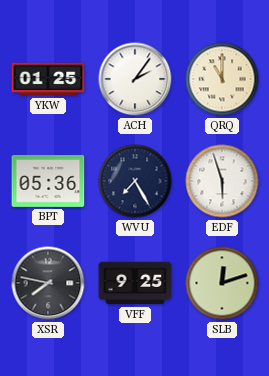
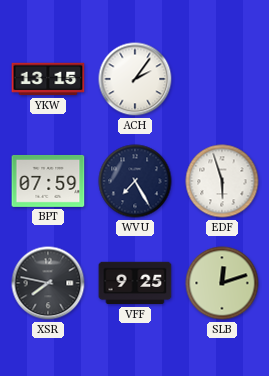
YKW: 01:25 -> 13:15
QRQ: 11:00 -> none
BPT: 05:36 -> 07:59
